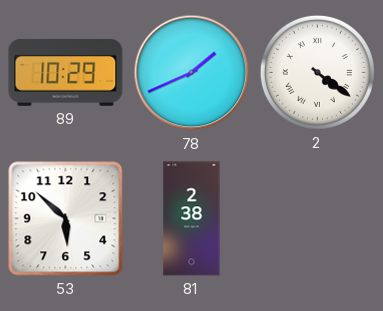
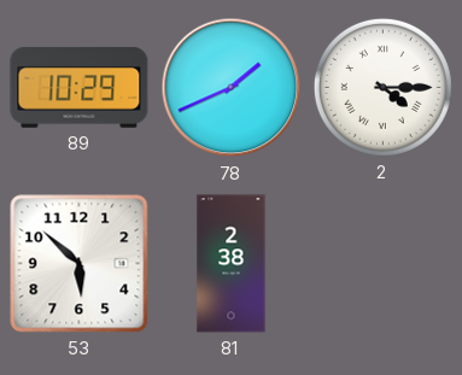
2: 4:21 -> 4:15
